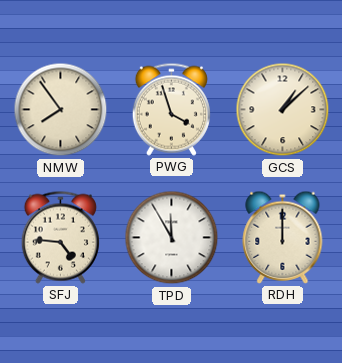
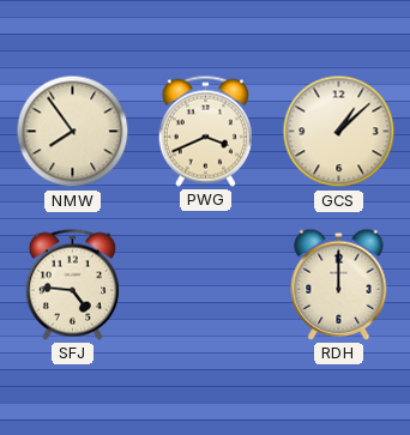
PWG: 3:57 -> 3:41
TPD: 11:55 -> none
